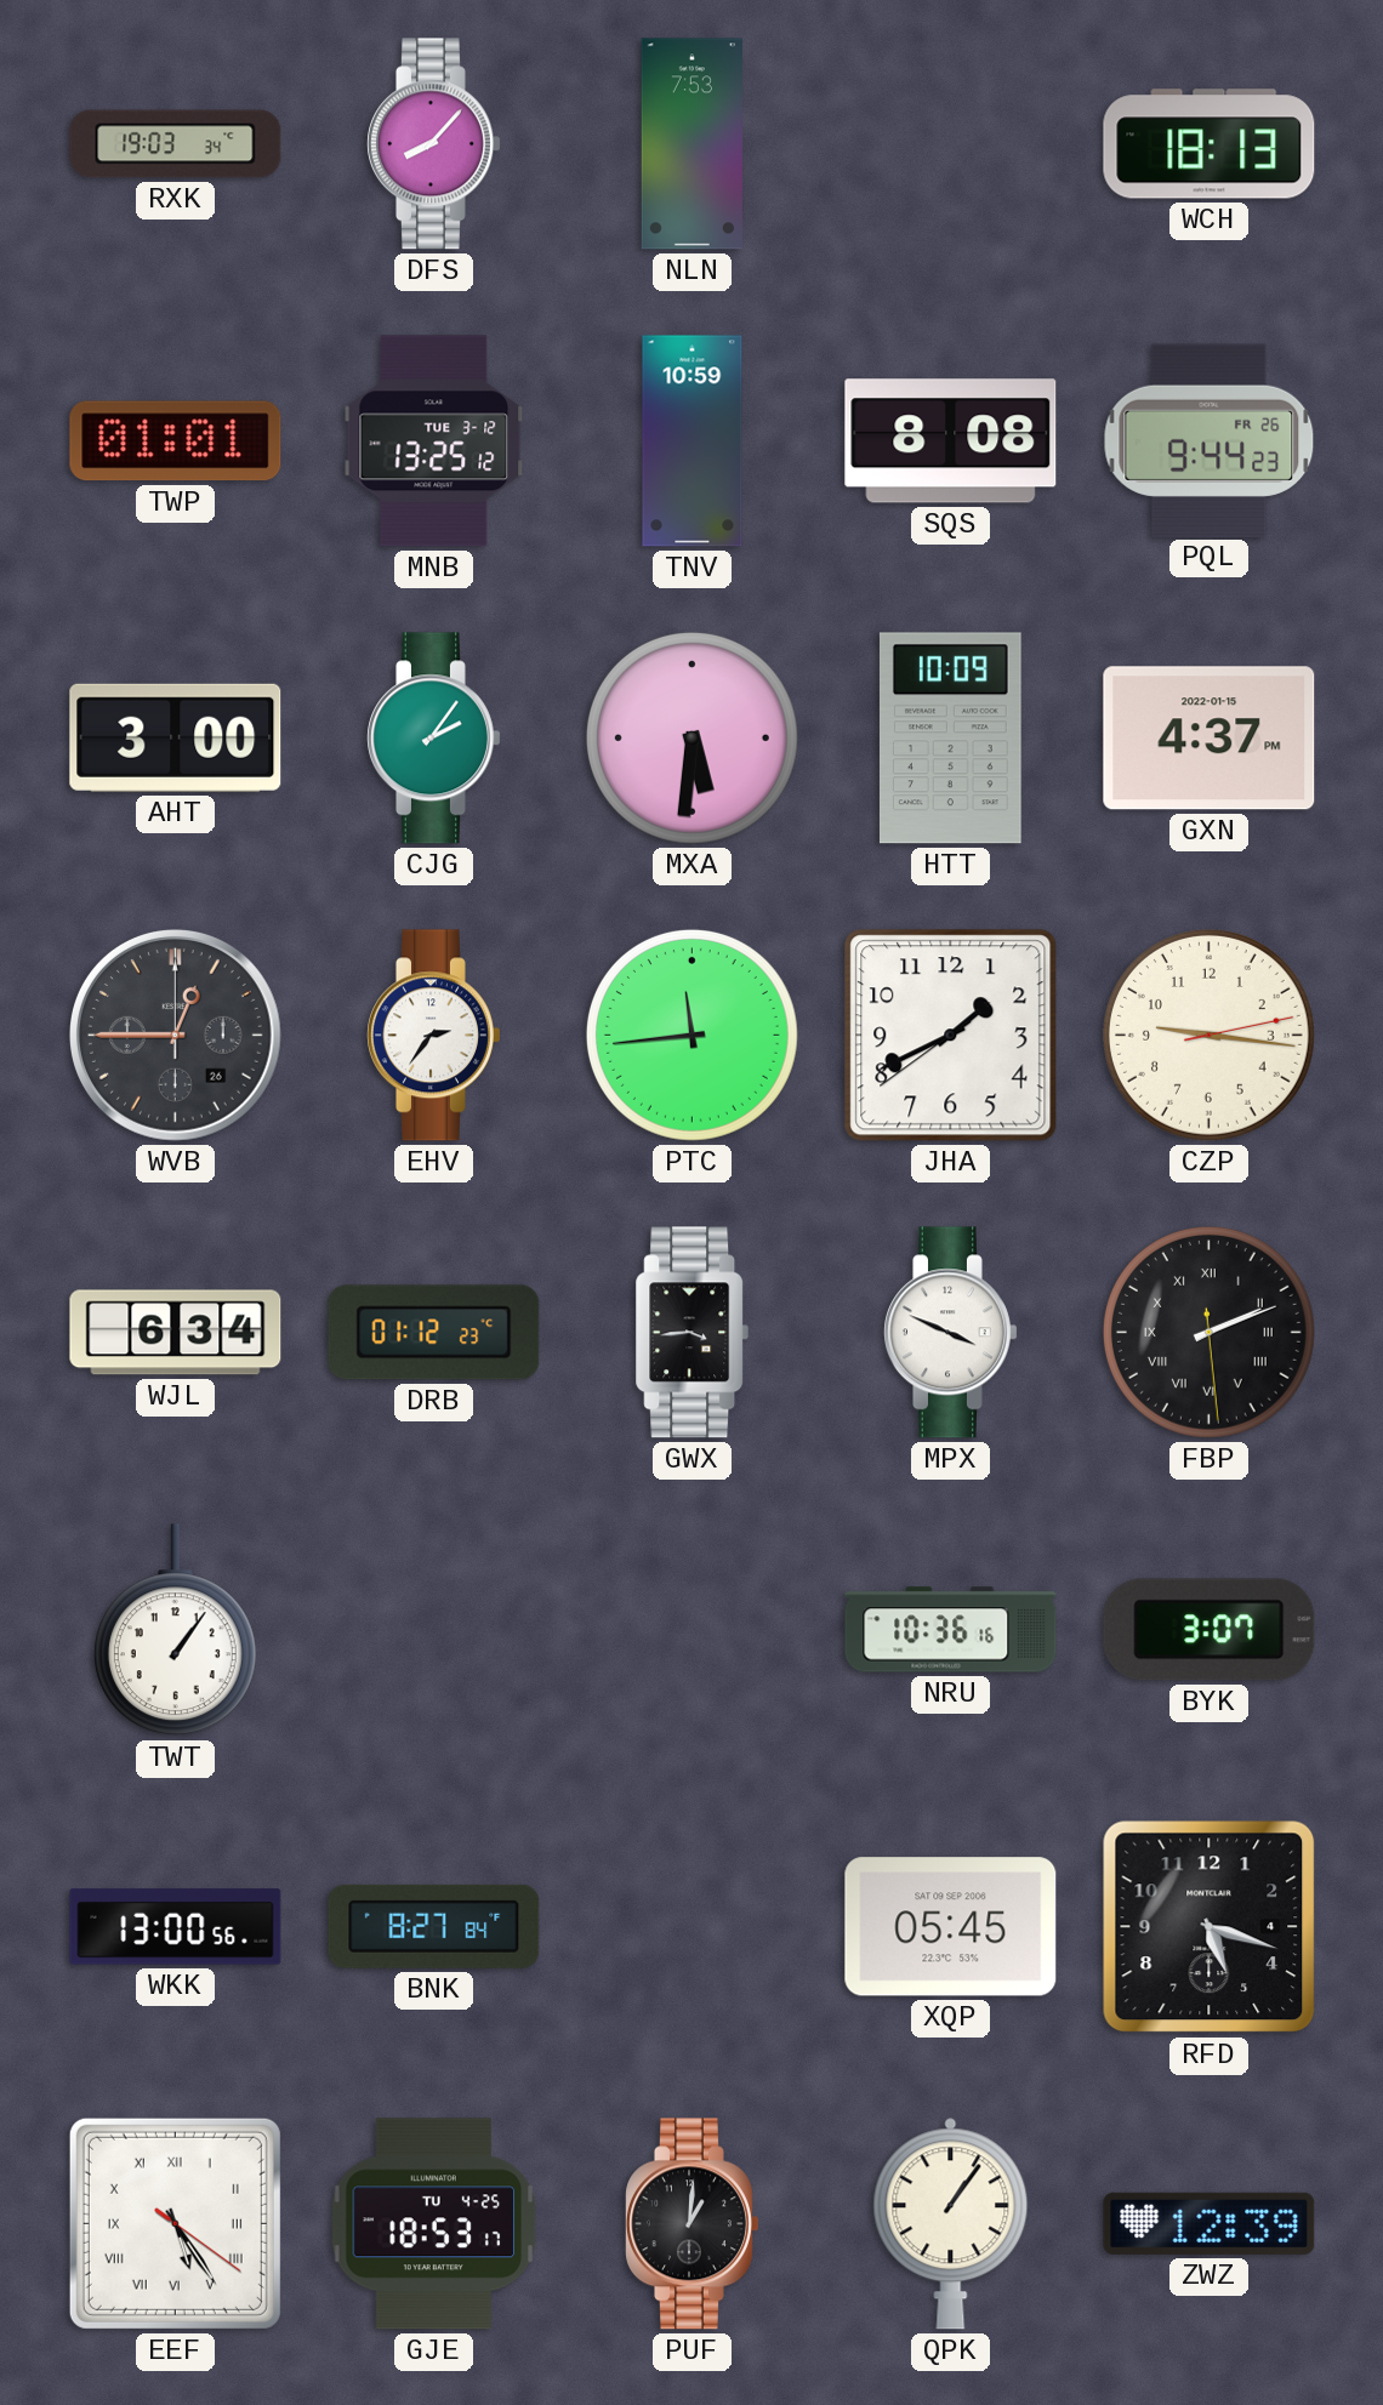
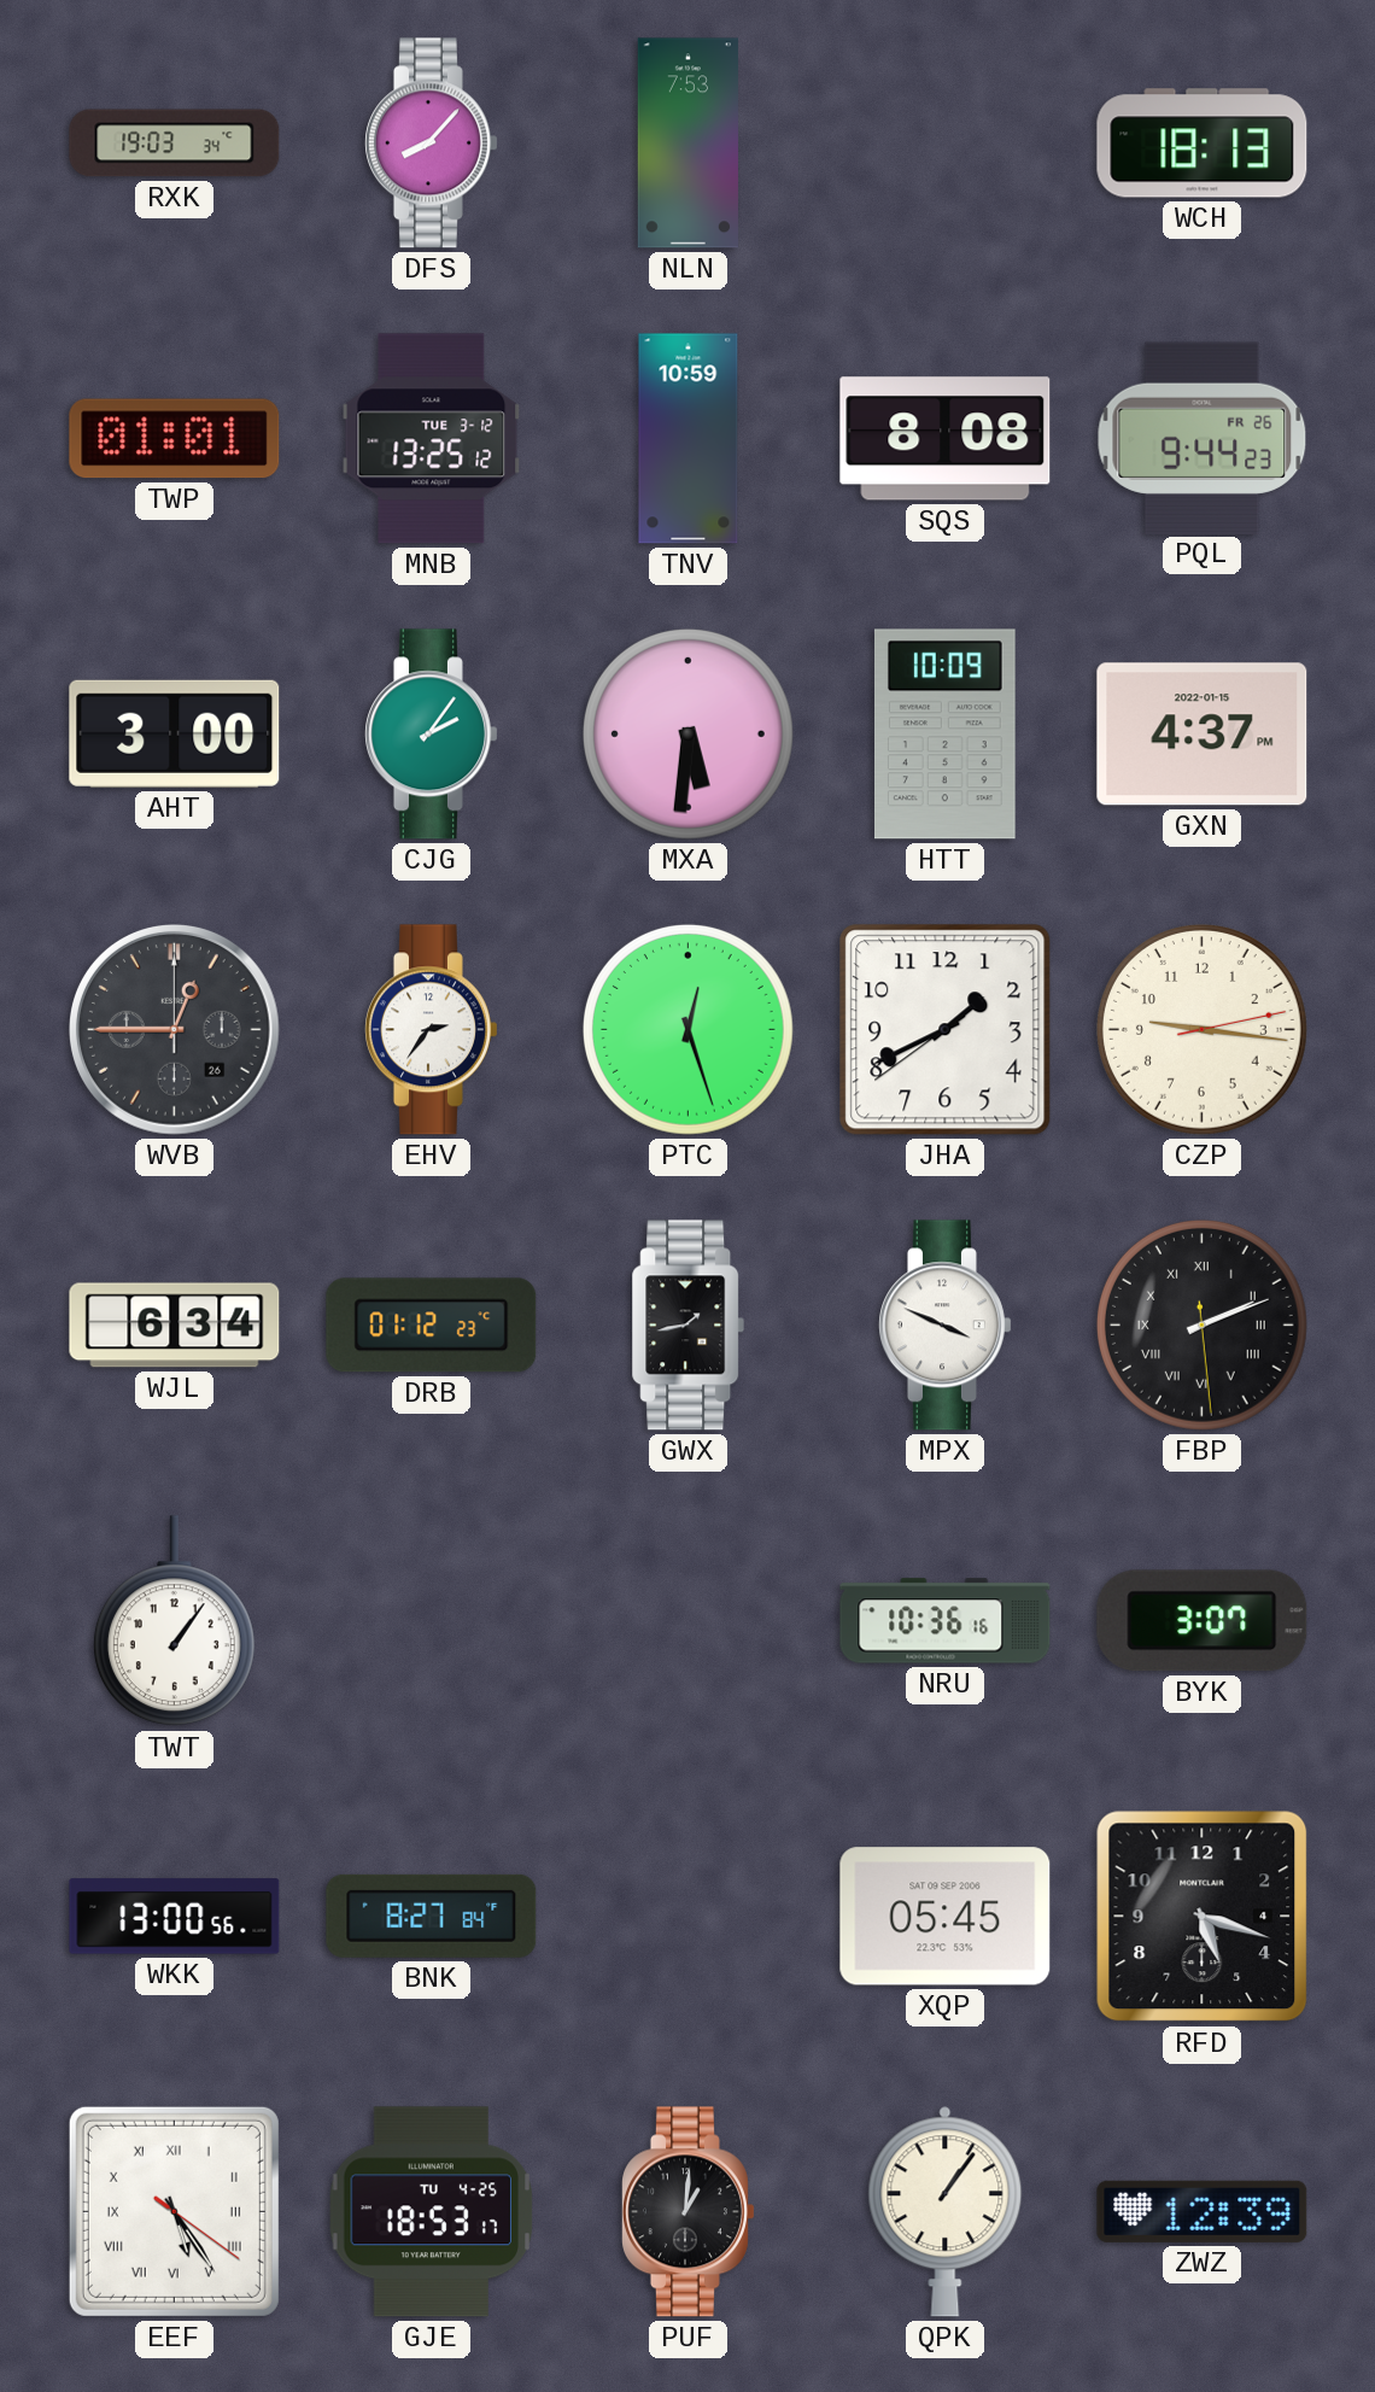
PTC: 11:44 -> 12:27
GWX: 3:44 -> 1:43
